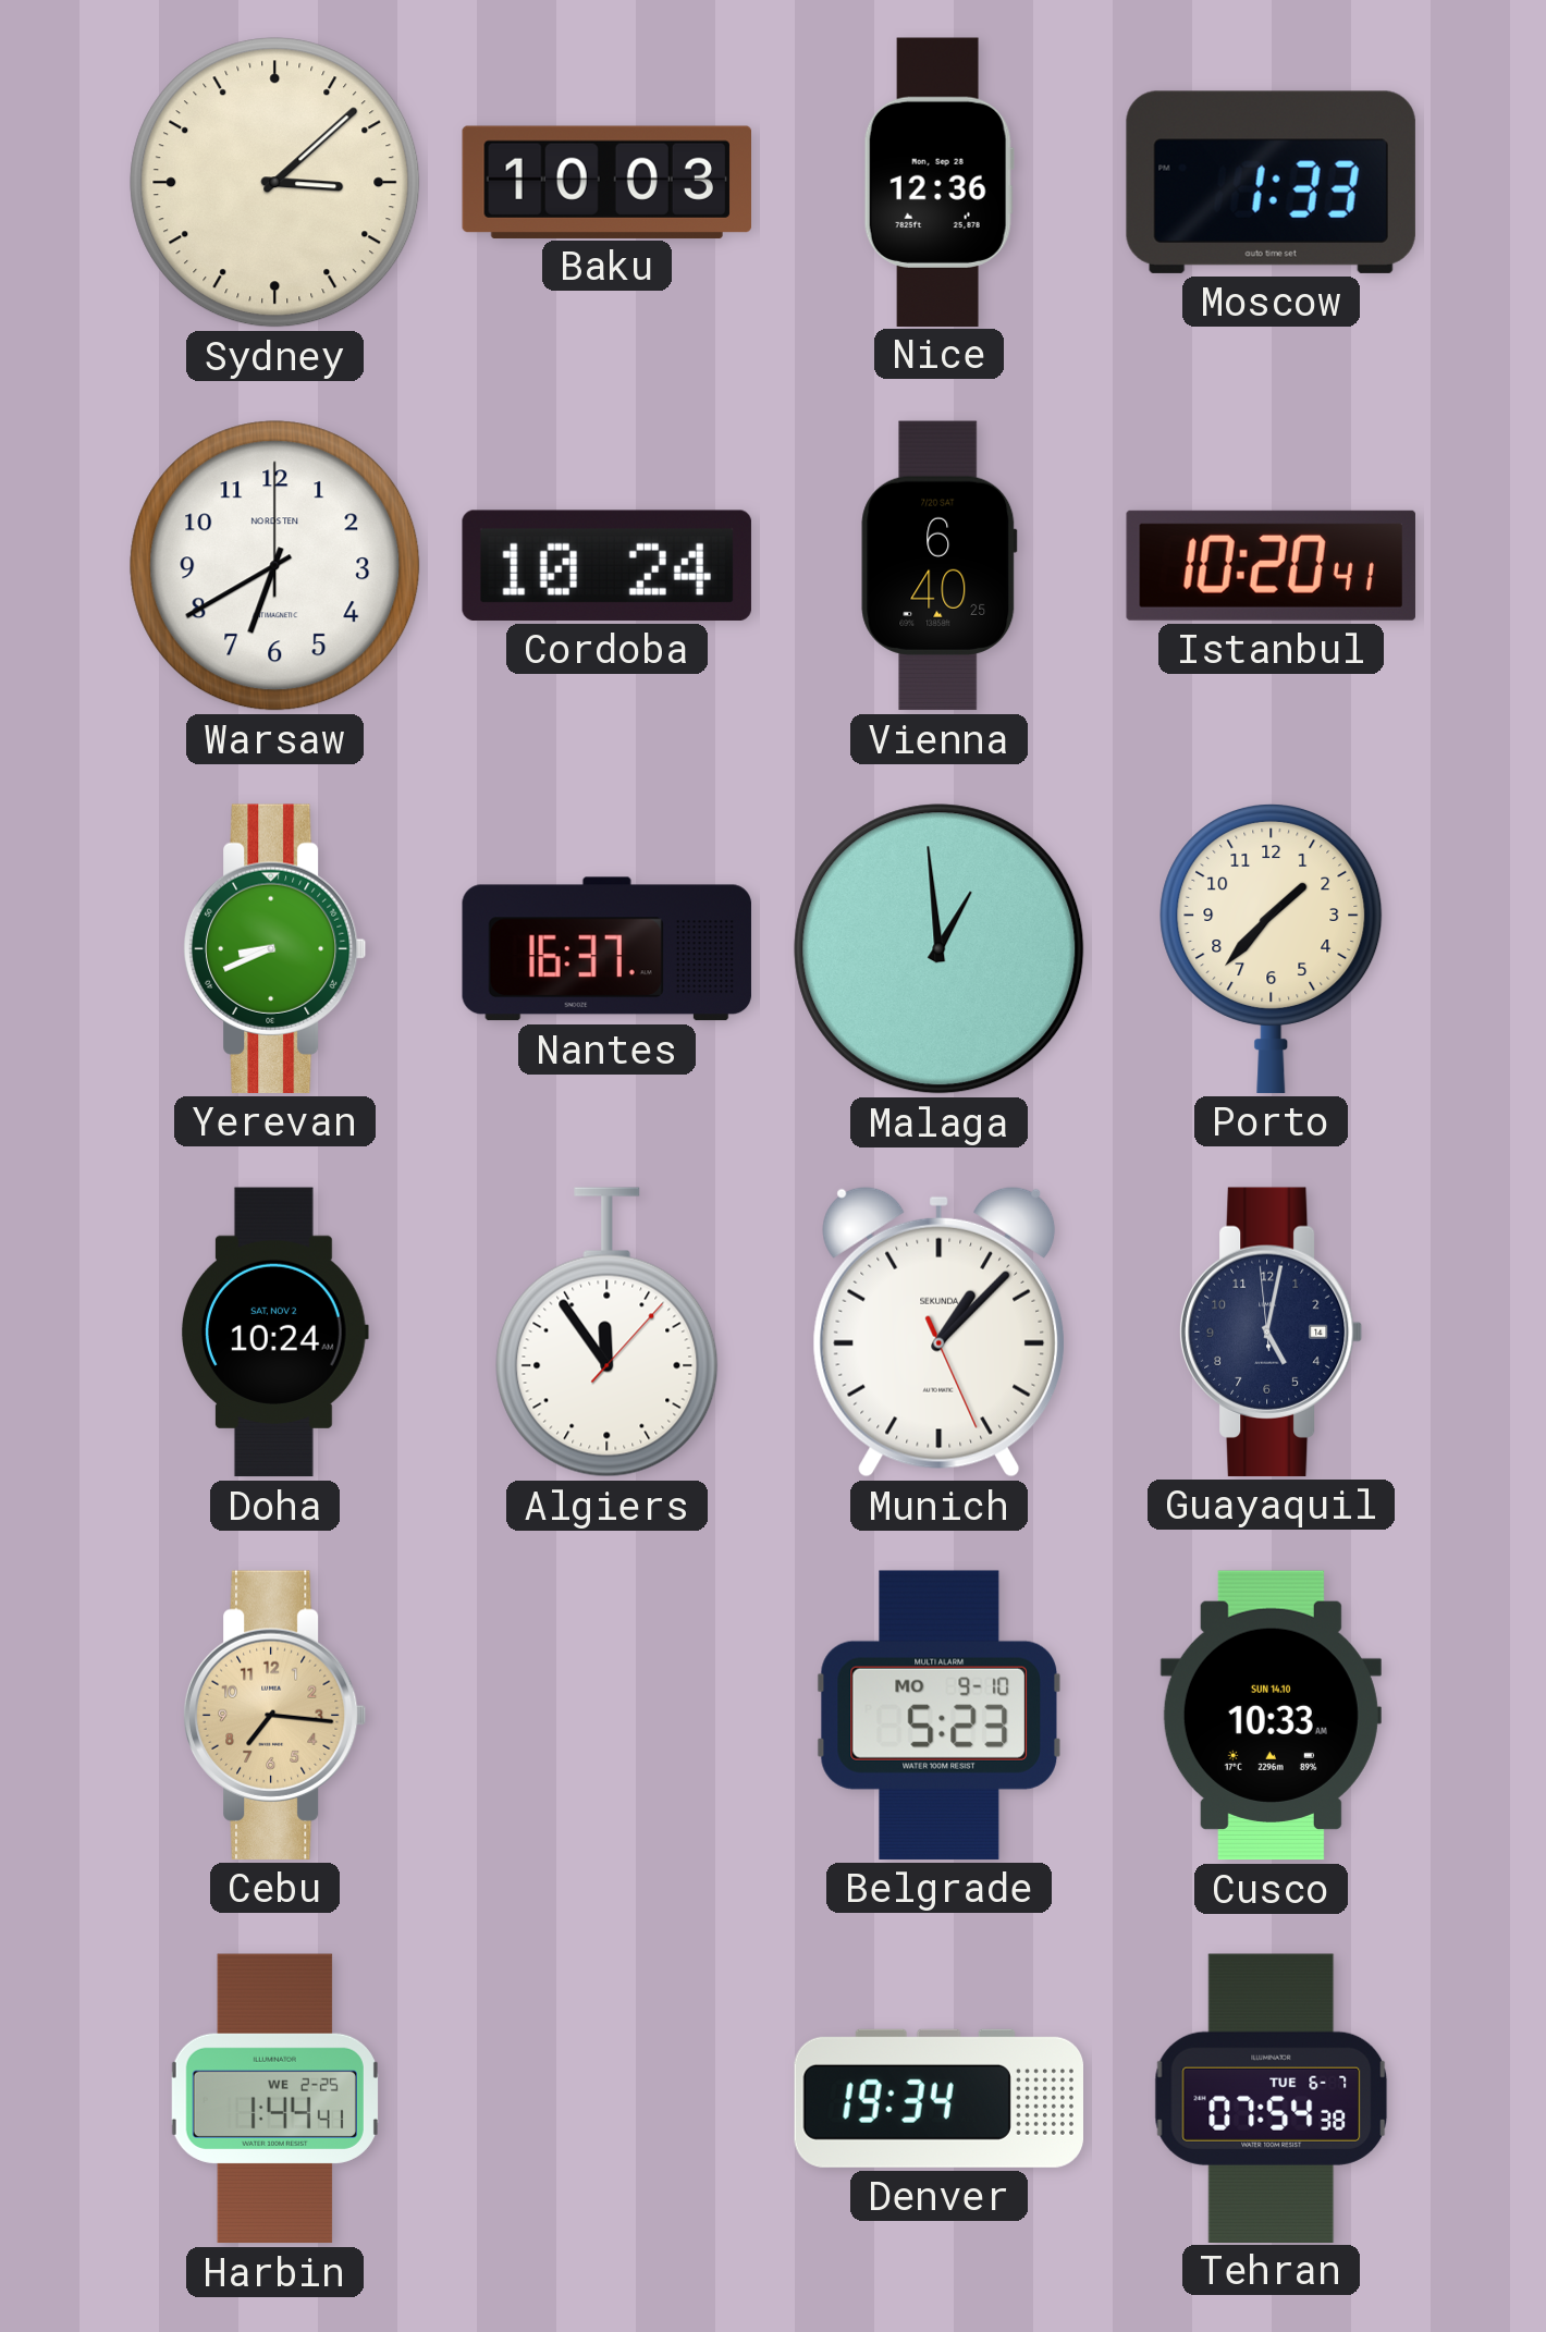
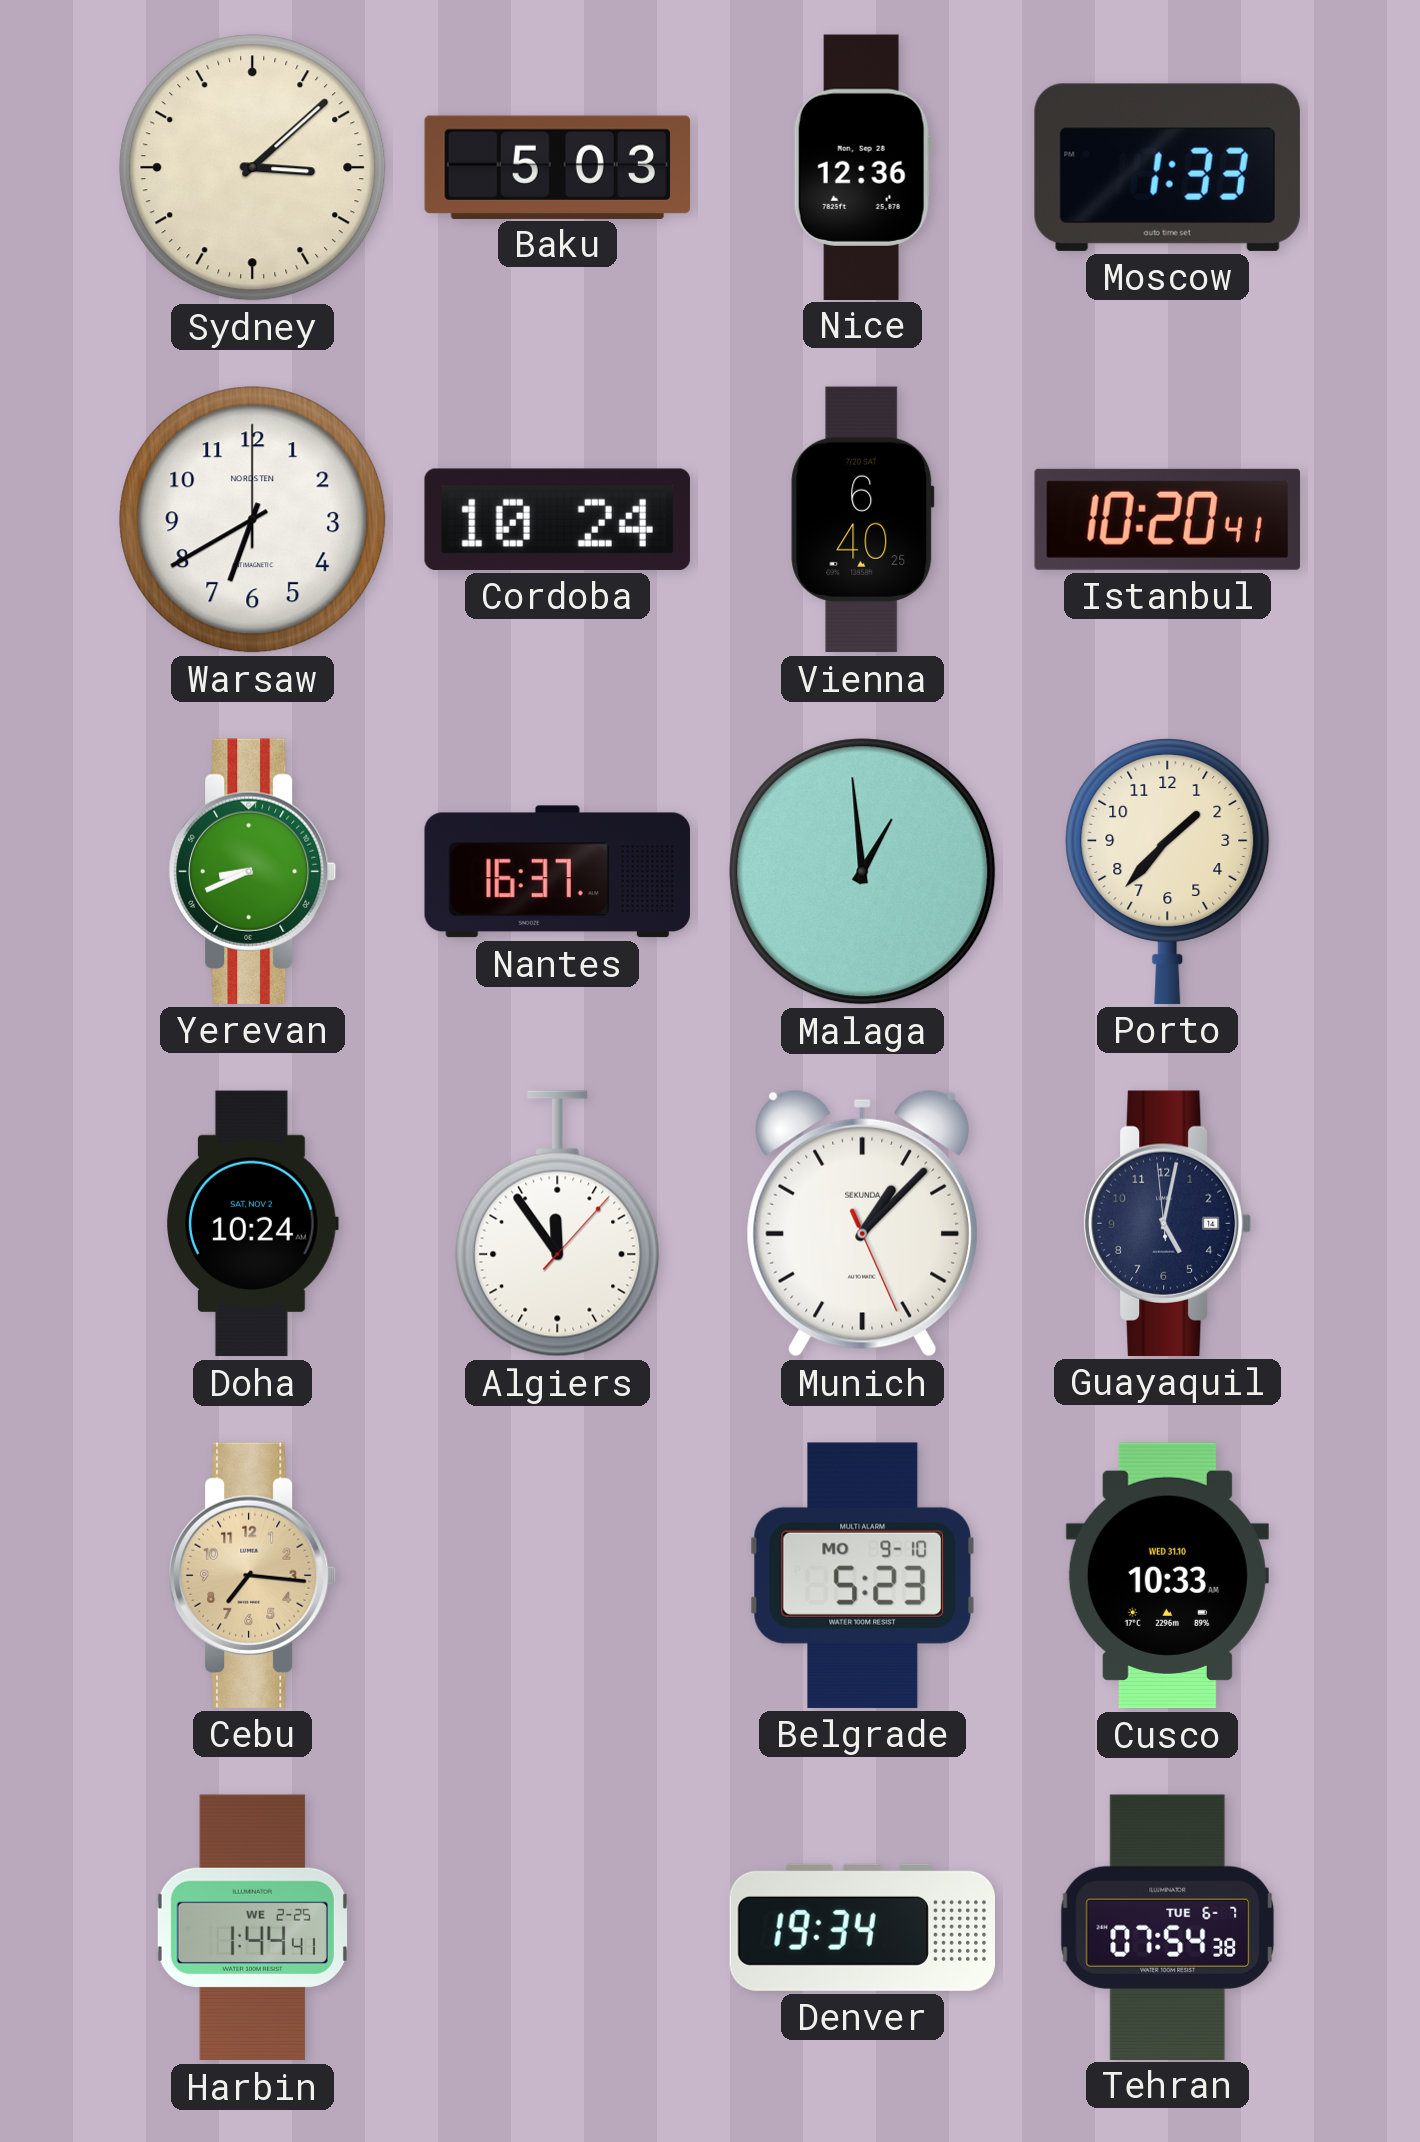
Baku: 10:03 -> 5:03
Cusco date: SUN 14.10 -> WED 31.10
